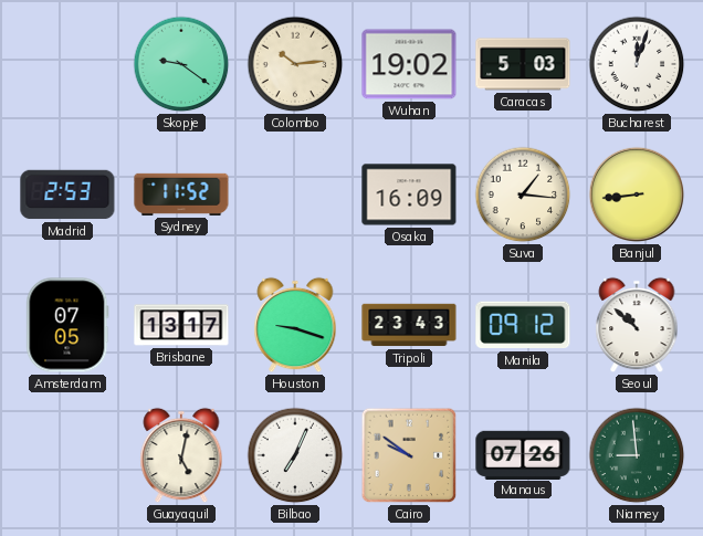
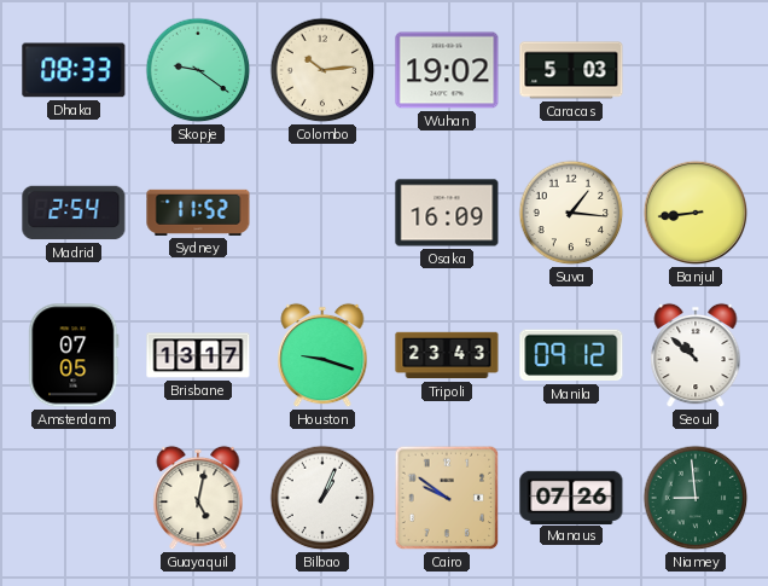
Dhaka: none -> 08:33
Bucharest: 12:03 -> none
Madrid: 2:53 -> 2:54
Bilbao: 7:04 -> 1:04
